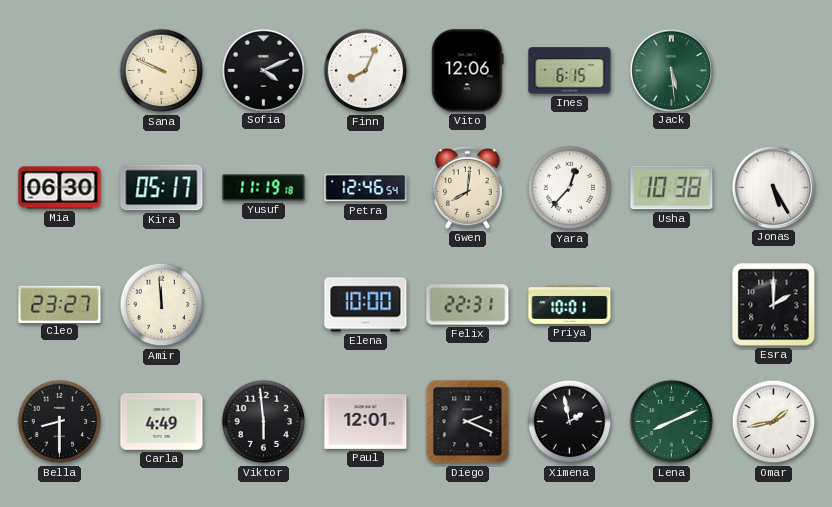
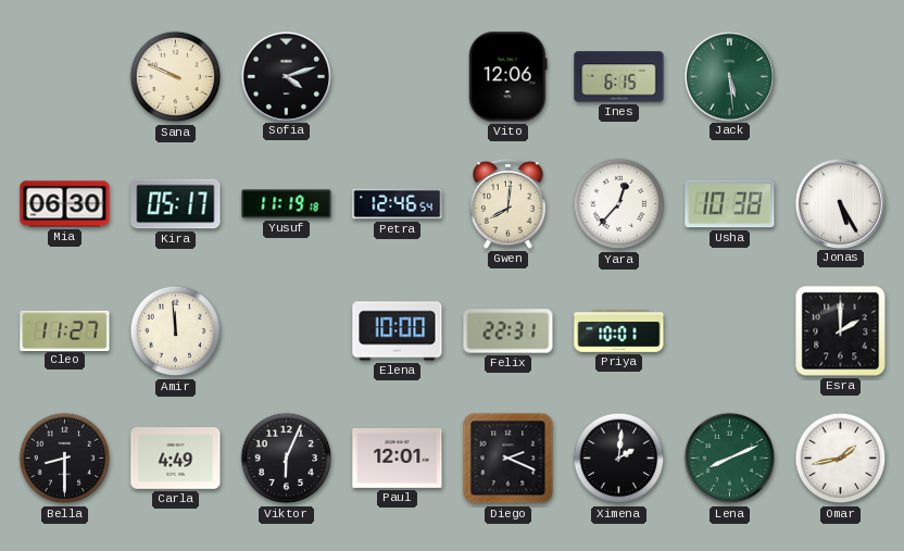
Sofia: 4:11 -> 4:12
Finn: 8:04 -> none
Cleo: 23:27 -> 11:27
Viktor: 5:59 -> 6:04
Ximena: 1:58 -> 2:01
